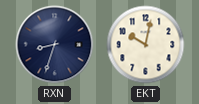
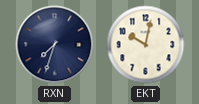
RXN: 8:33 -> 7:33
